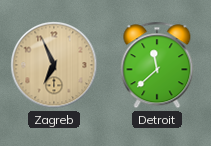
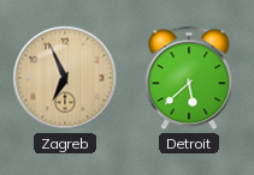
Detroit: 11:38 -> 5:38
